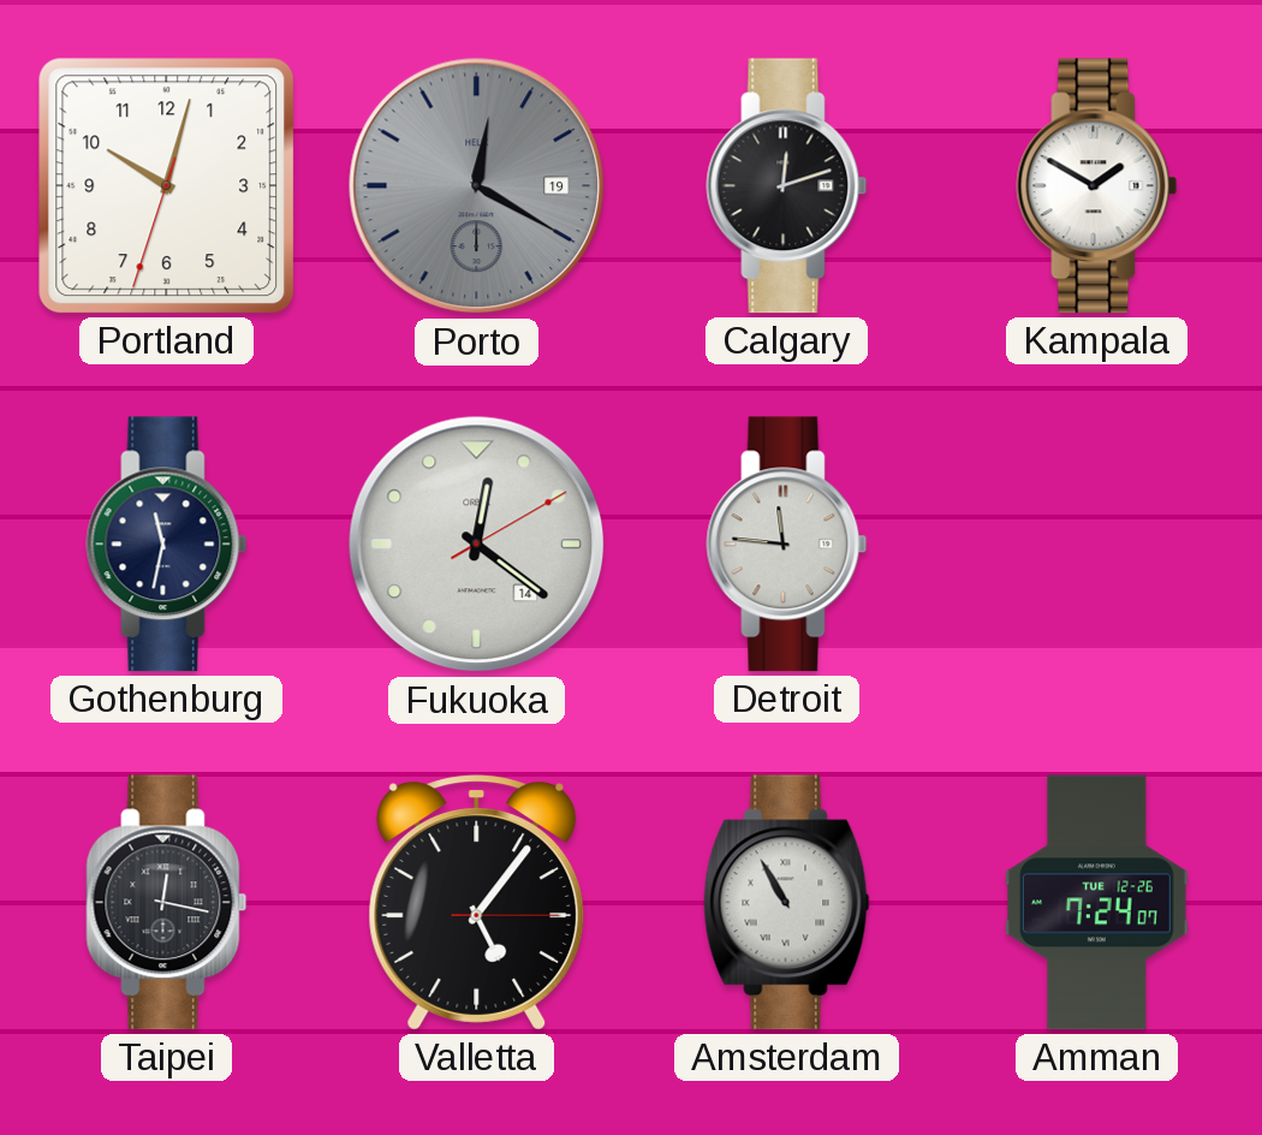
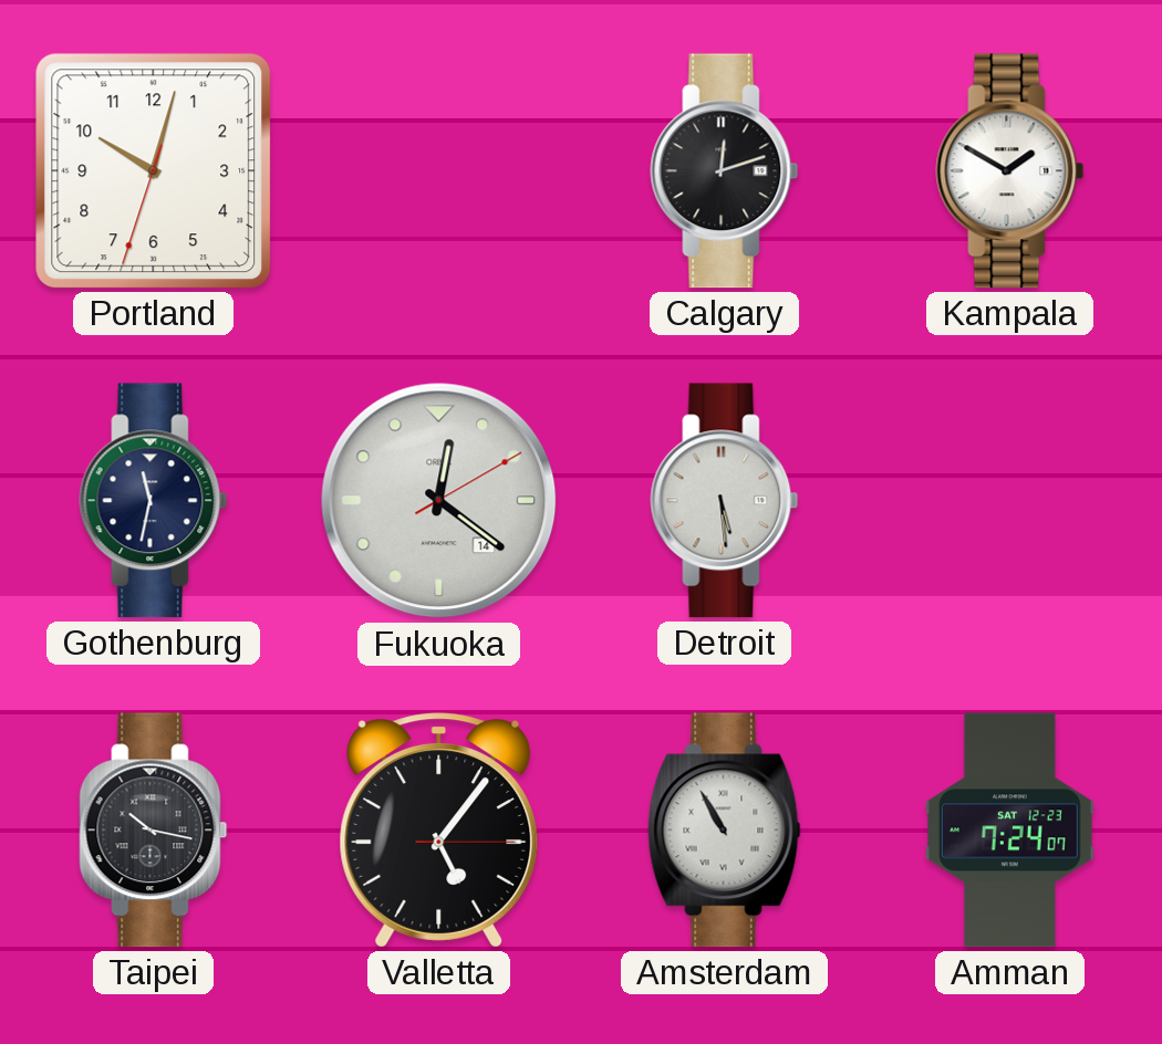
Porto: 12:20 -> none
Detroit: 11:46 -> 5:29
Taipei: 12:17 -> 10:17
Amman date: TUE 12-26 -> SAT 12-23
